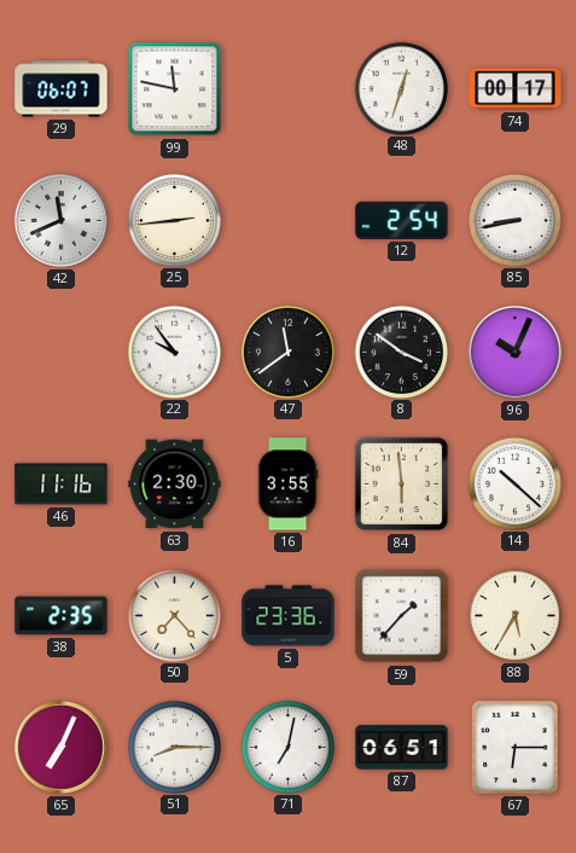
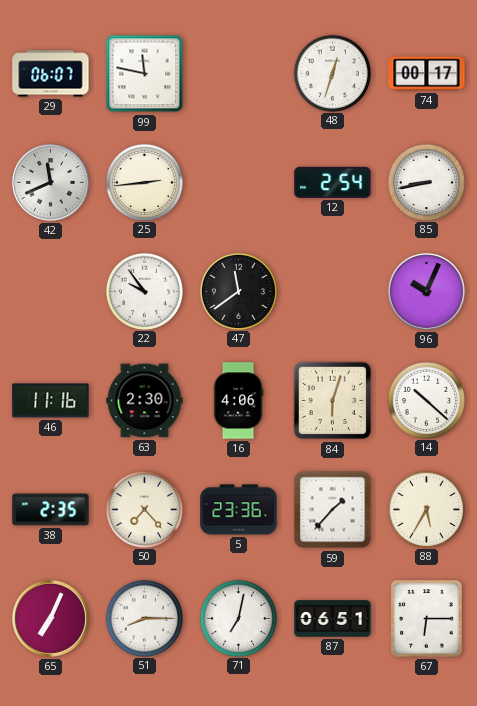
8: 3:51 -> none
16: 3:55 -> 4:06
84: 5:59 -> 6:03
